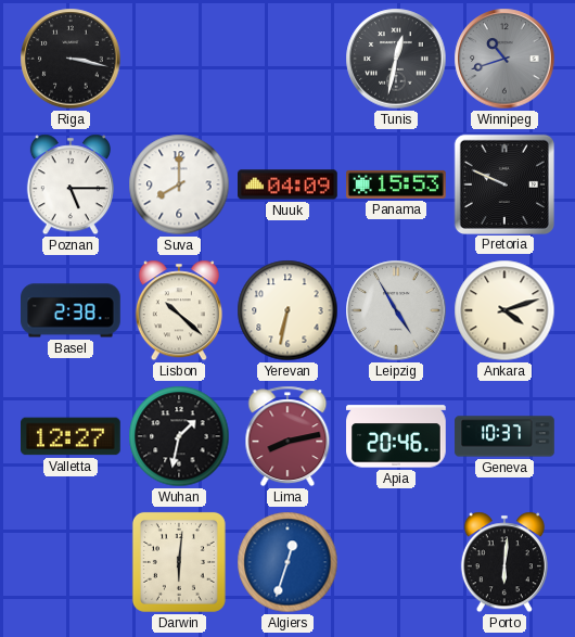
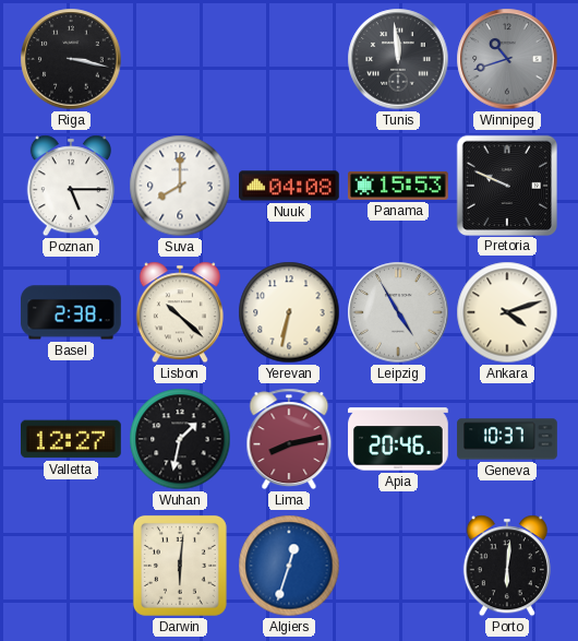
Tunis: 12:32 -> 11:59
Nuuk: 04:09 -> 04:08
